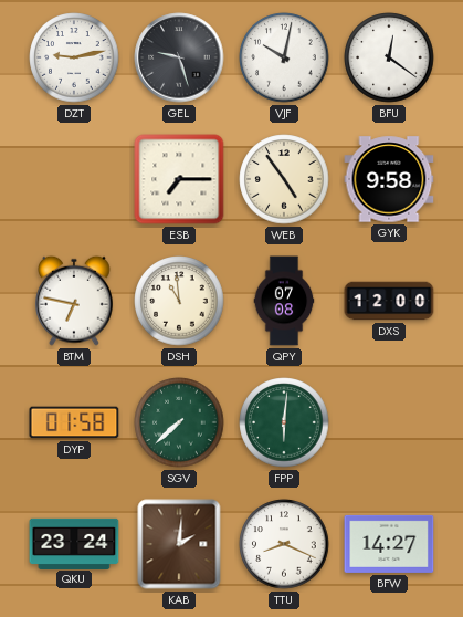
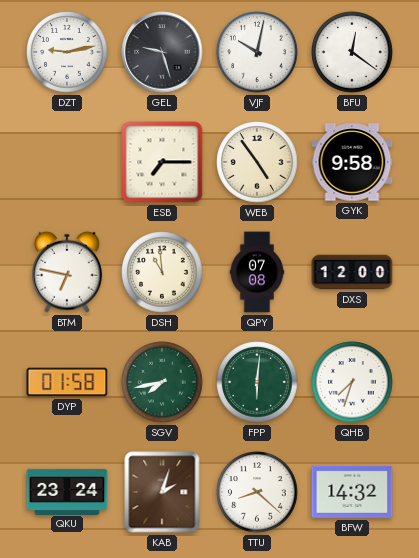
SGV: 7:38 -> 7:43
QHB: none -> 7:33
KAB: 2:01 -> 2:03
TTU: 8:19 -> 8:22
BFW: 14:27 -> 14:32
